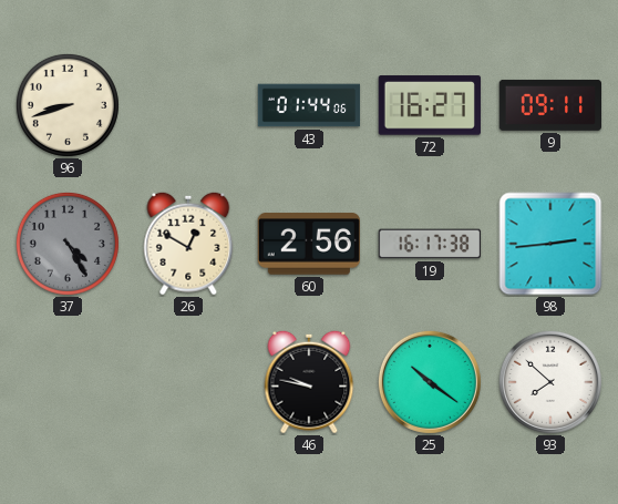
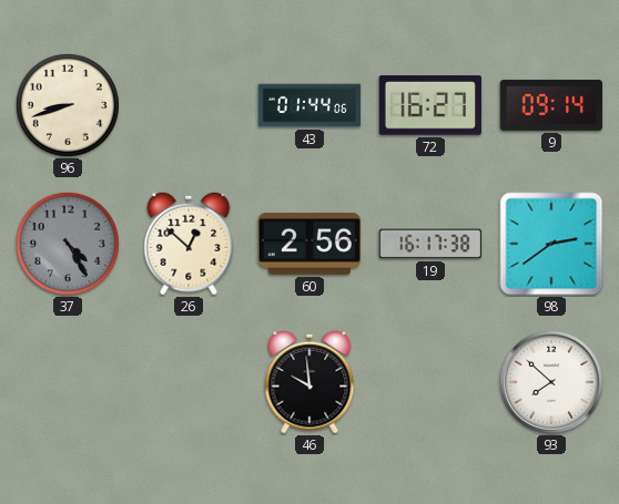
9: 09:11 -> 09:14
26: 12:50 -> 12:52
98: 2:44 -> 2:39
46: 9:47 -> 9:59
25: 10:21 -> none
